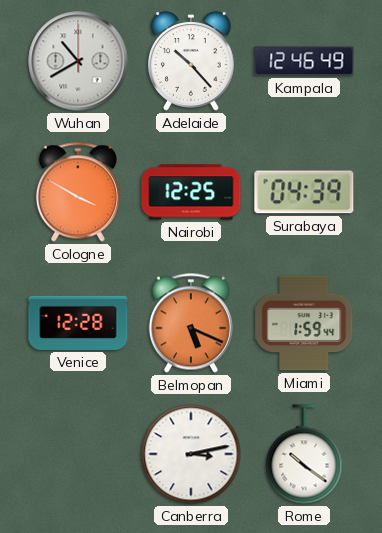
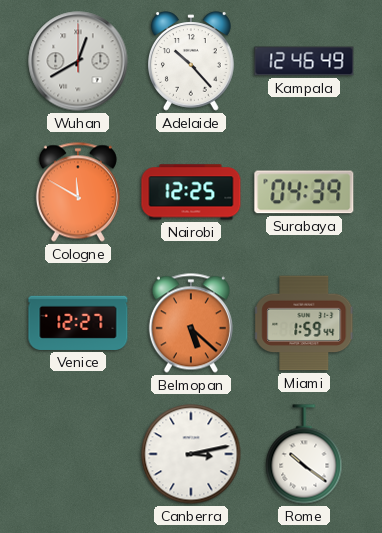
Wuhan: 10:40 -> 12:40
Cologne: 3:50 -> 11:50
Venice: 12:28 -> 12:27
Belmopan: 5:19 -> 5:22
